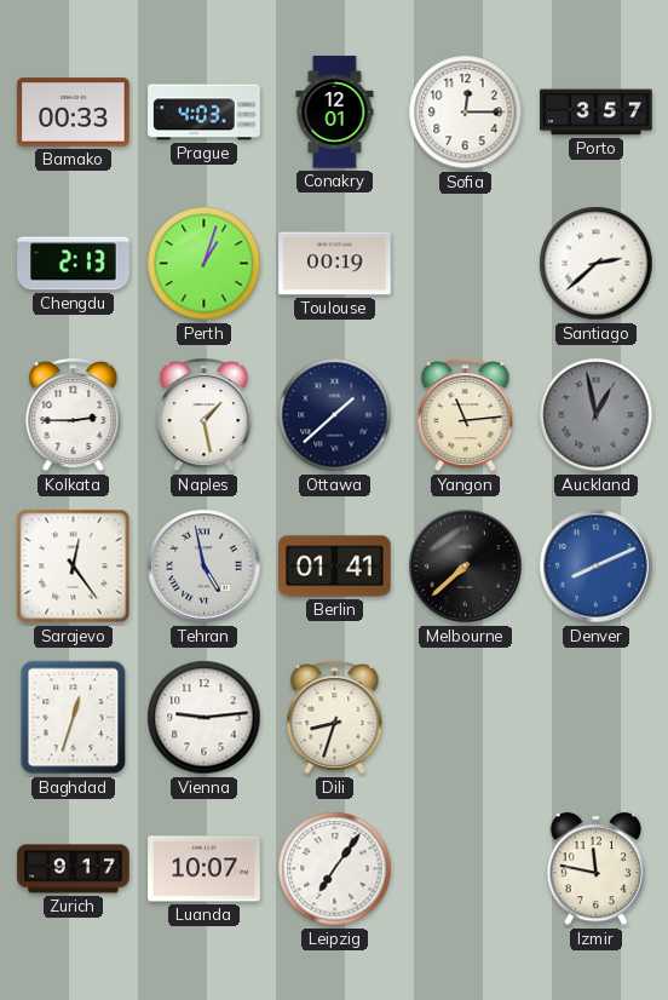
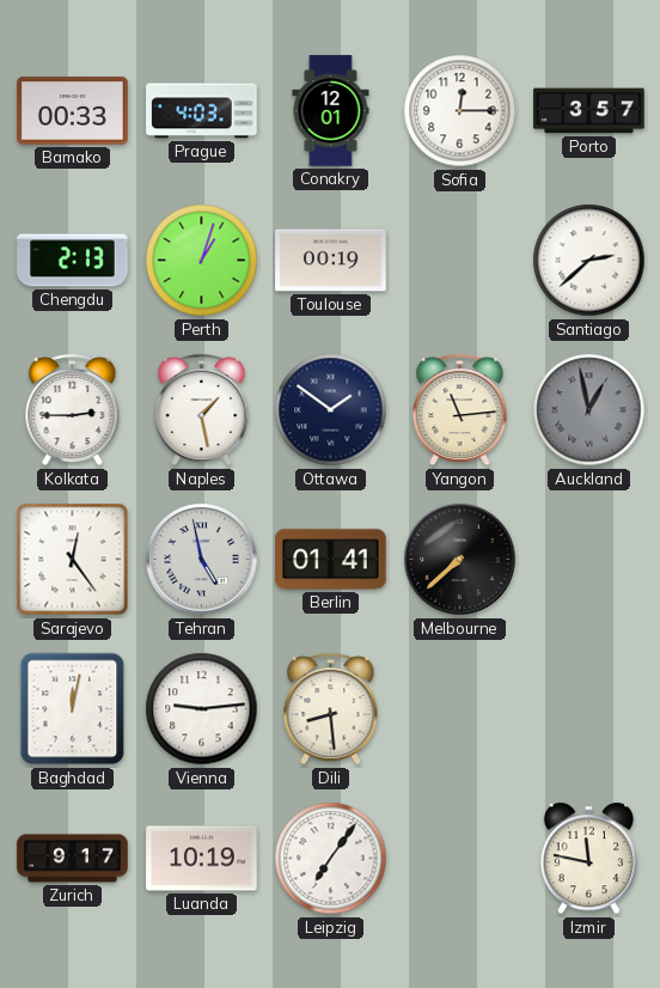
Ottawa: 1:38 -> 1:51
Denver: 8:11 -> none
Baghdad: 12:33 -> 12:02
Dili: 8:33 -> 8:29
Luanda: 10:07 -> 10:19
